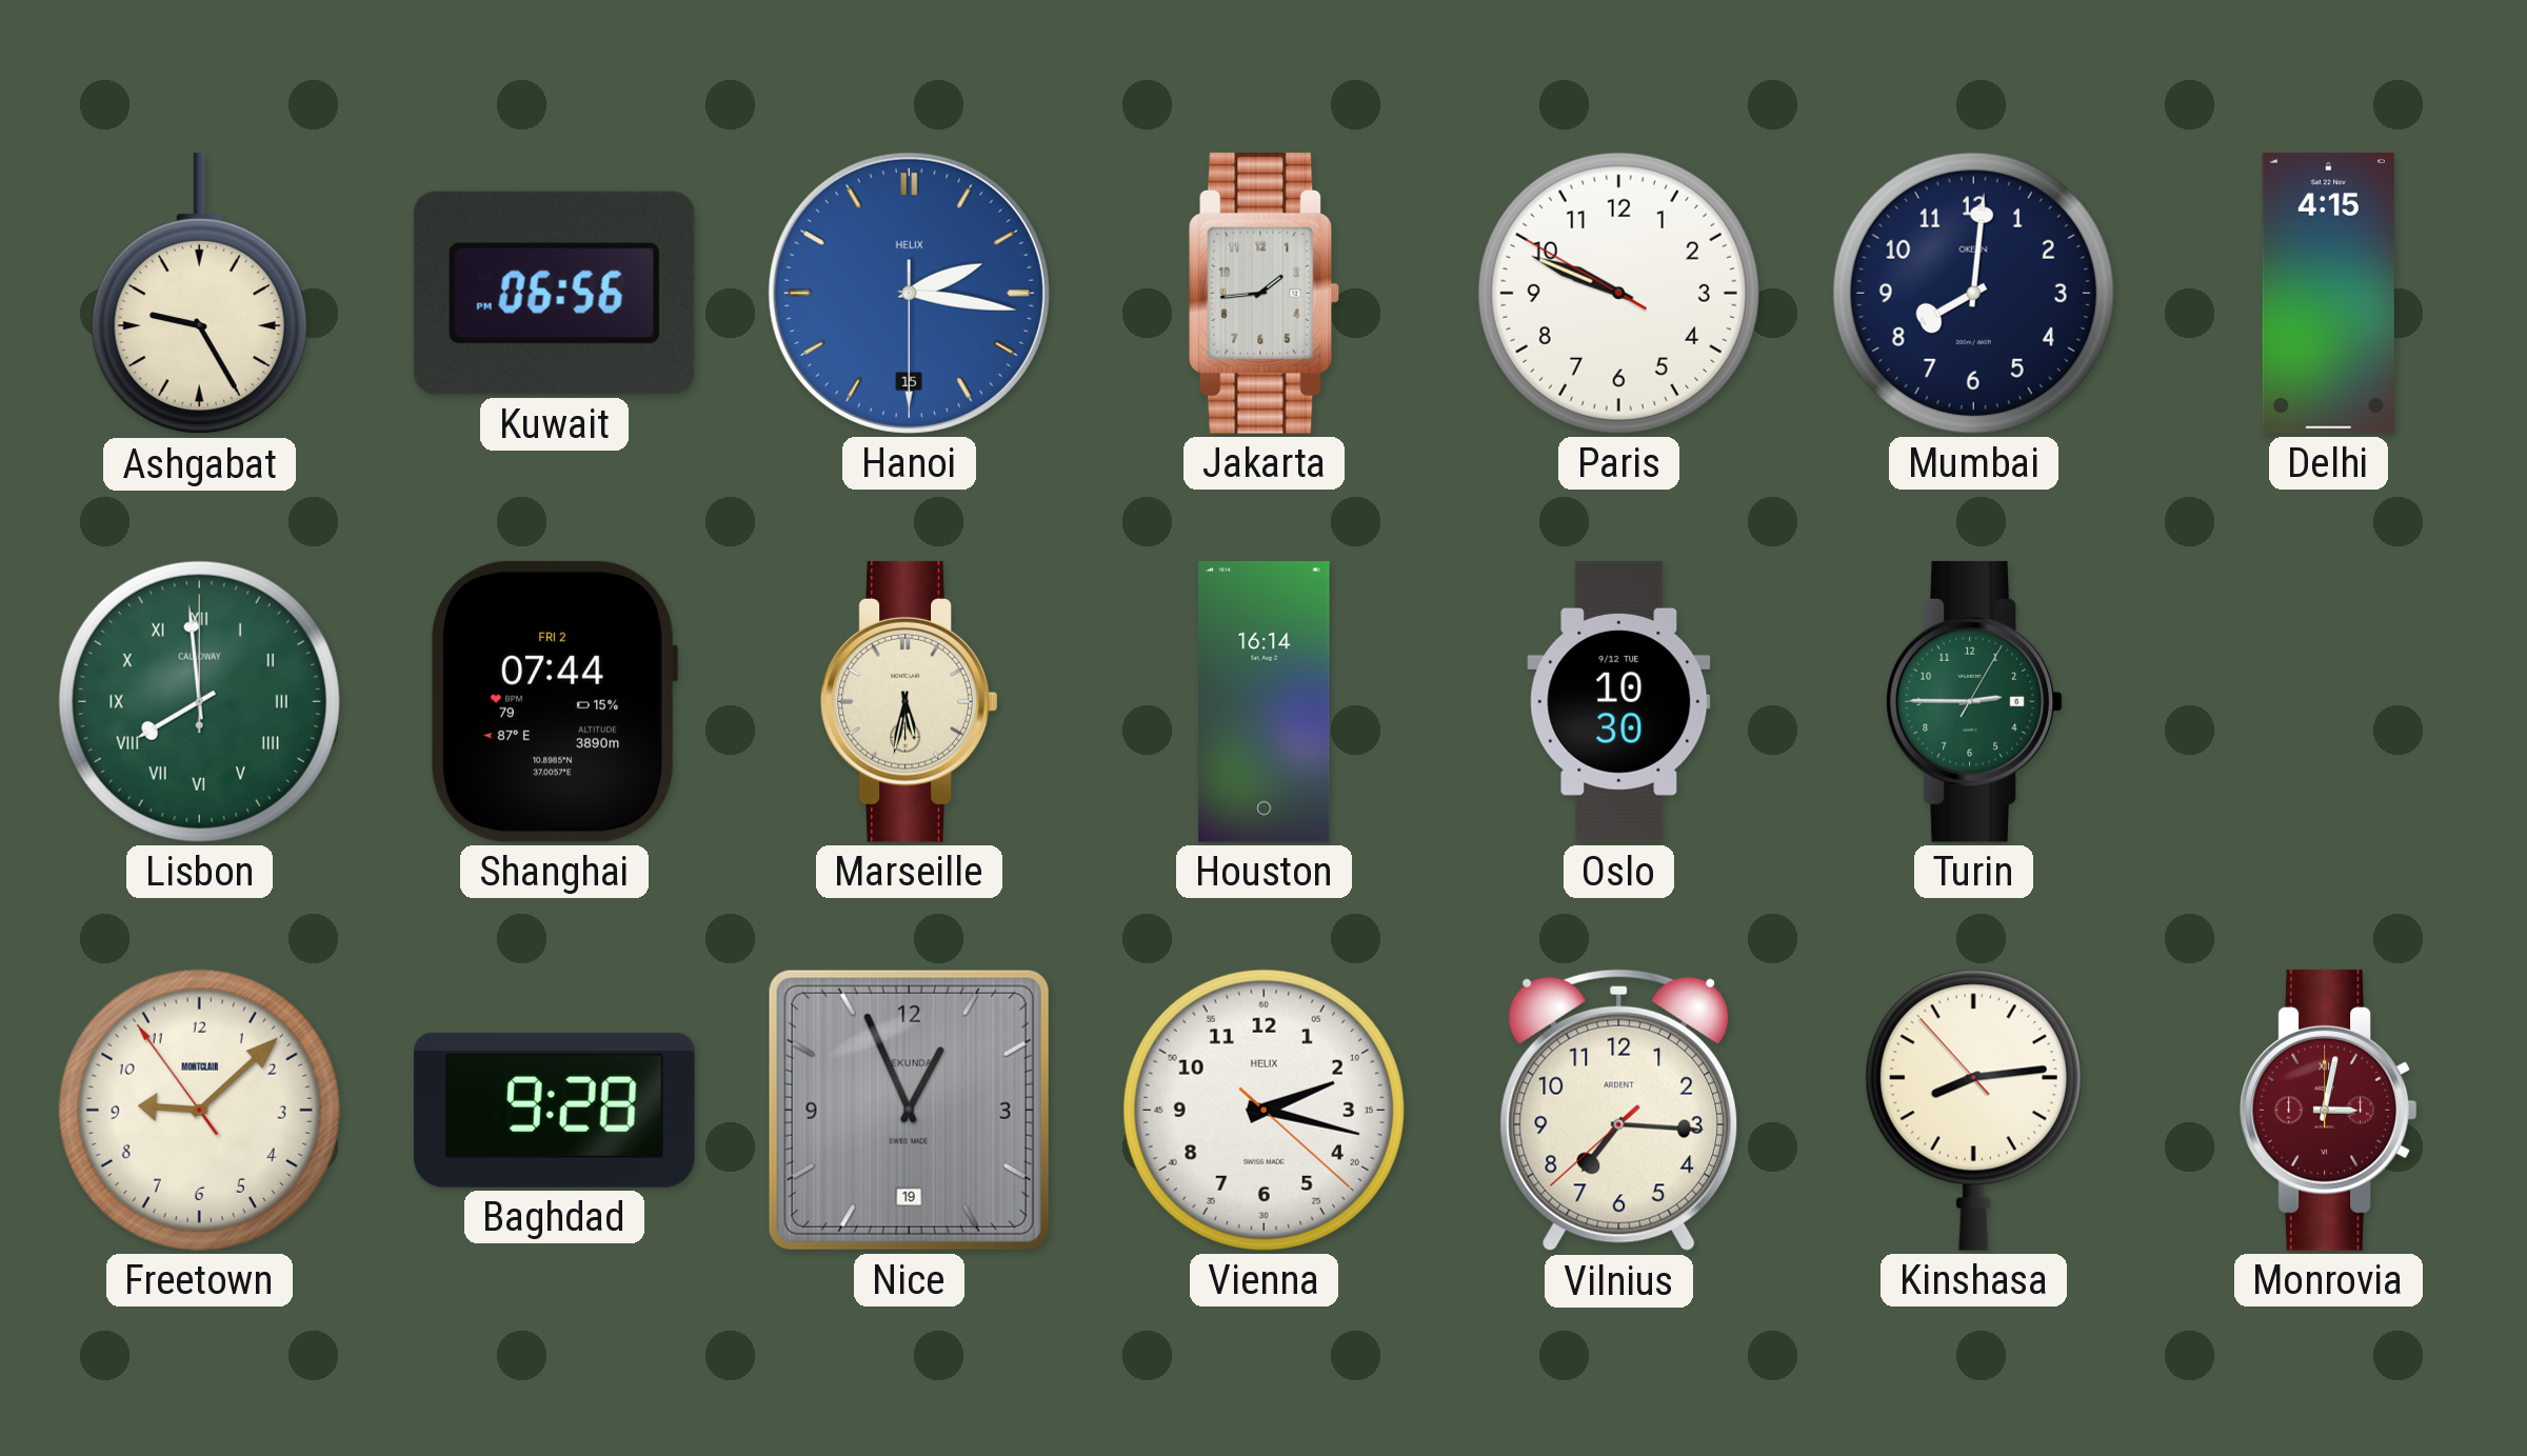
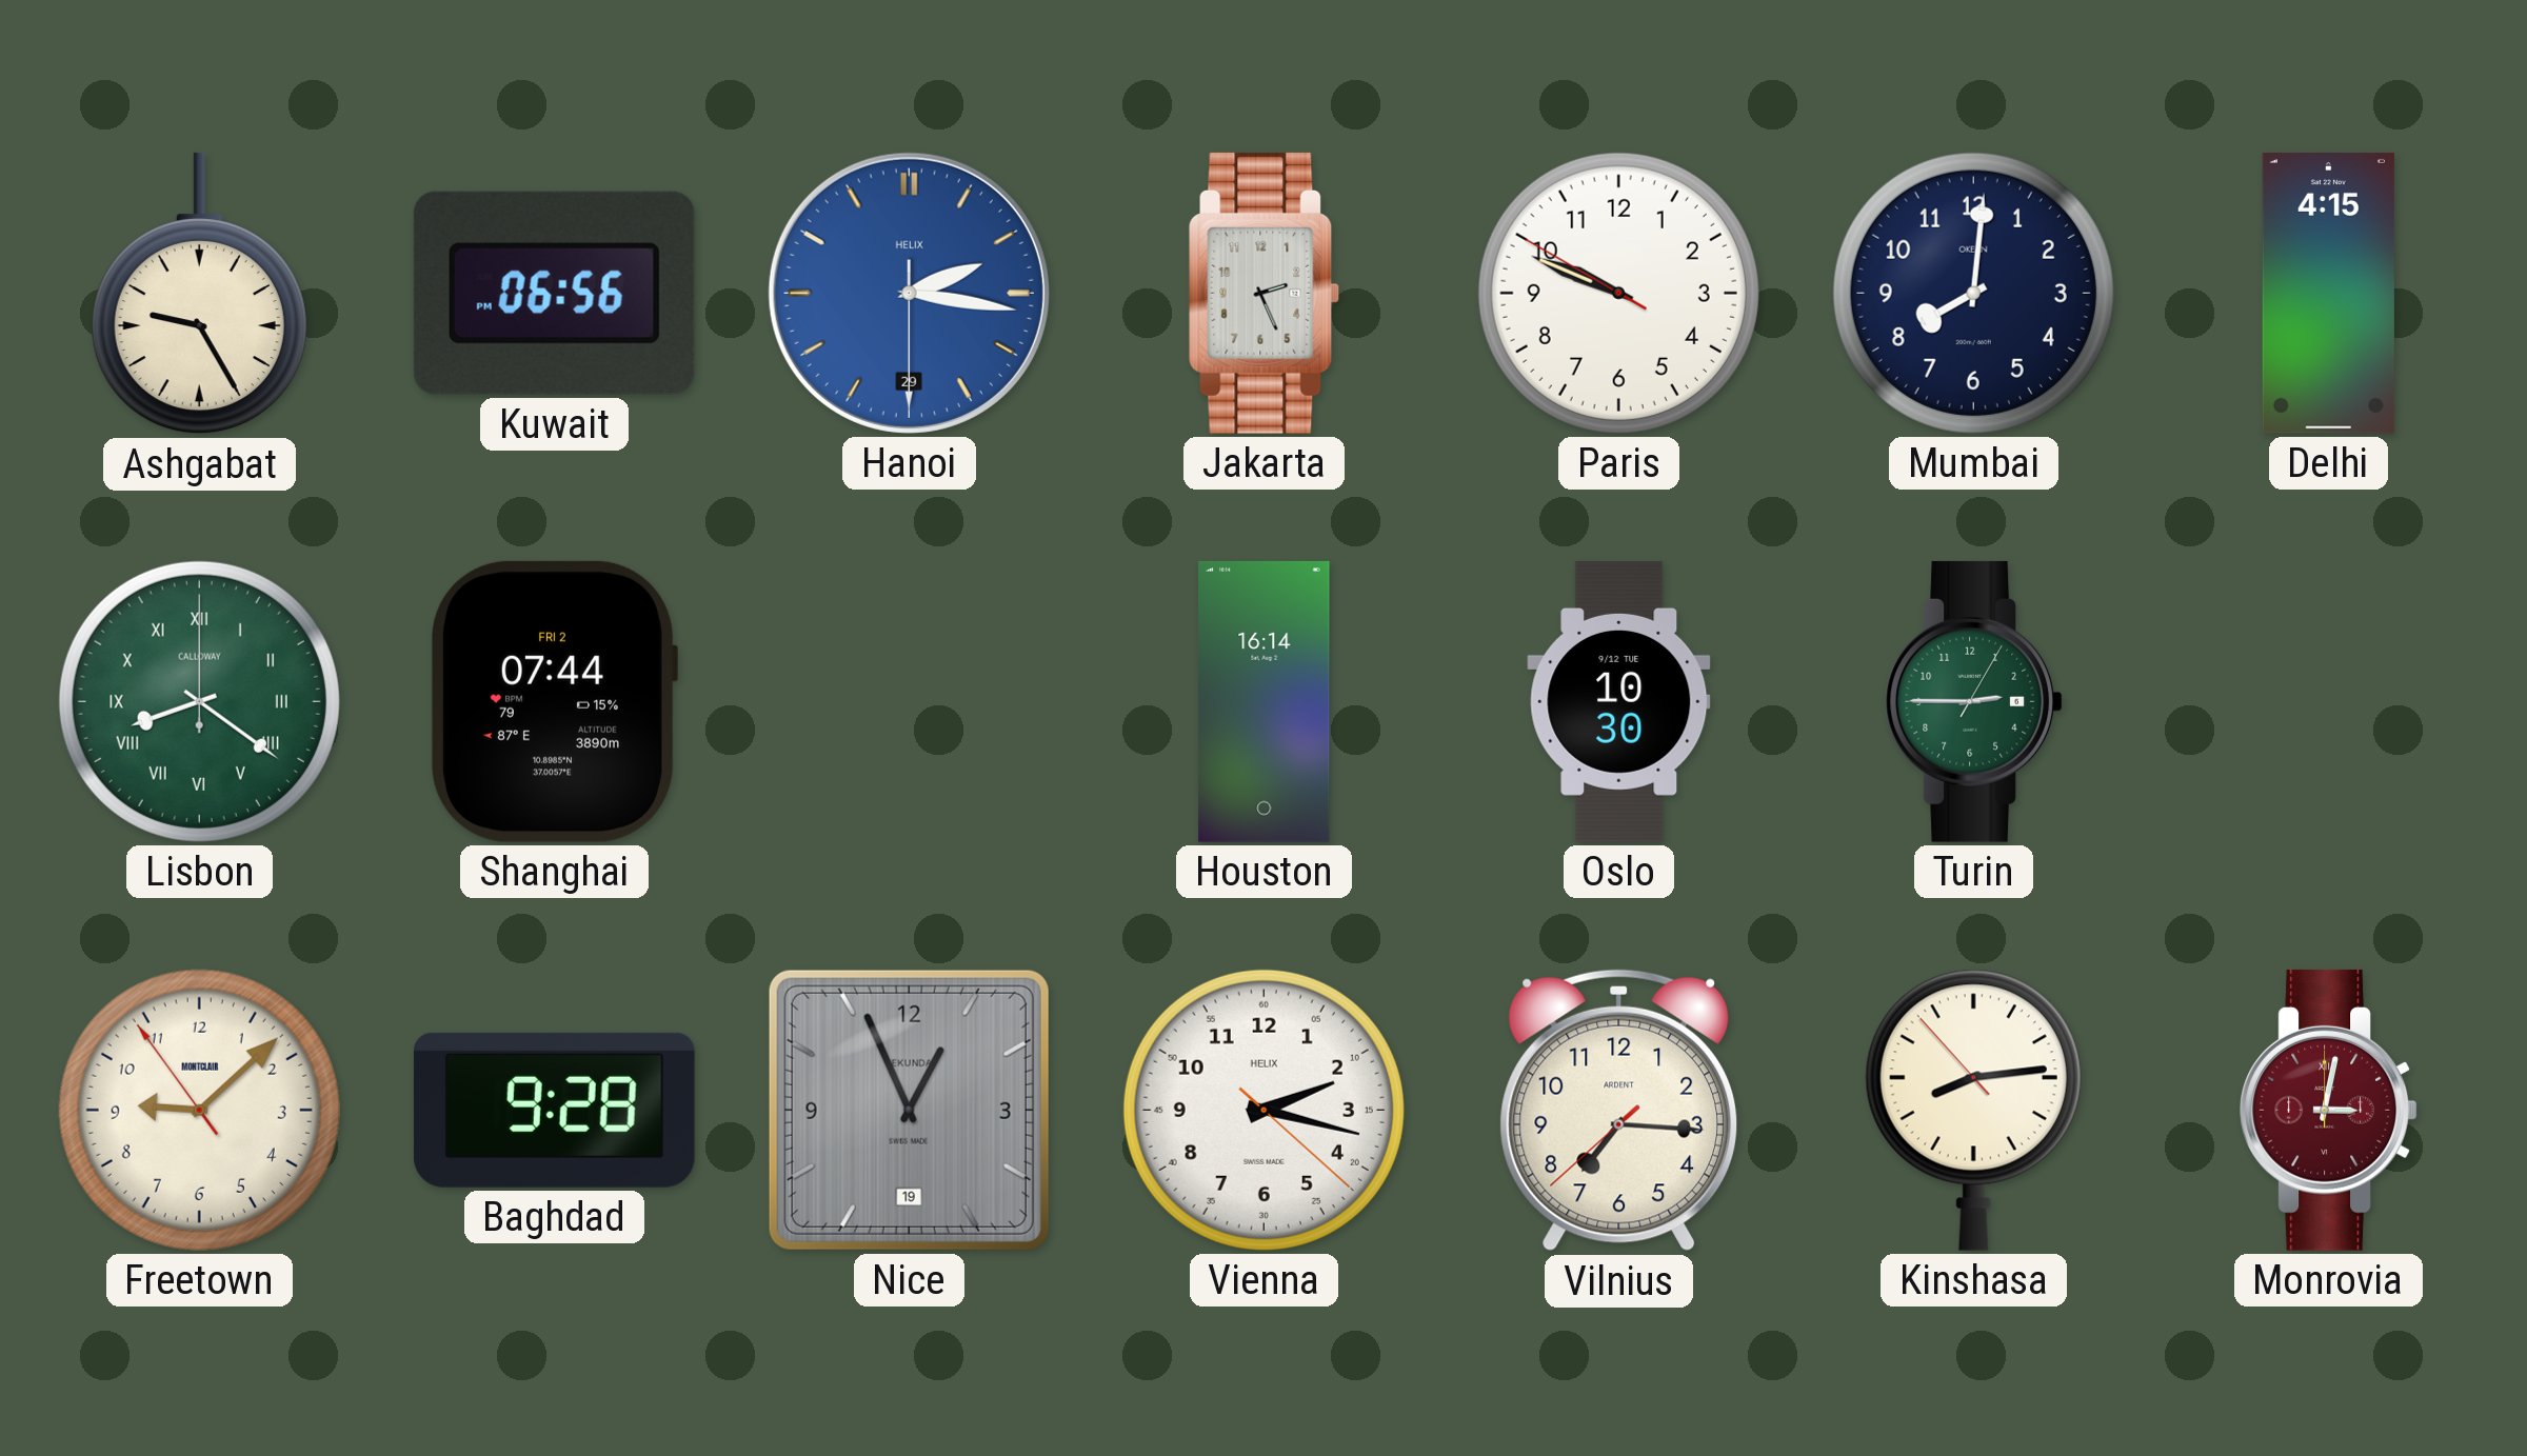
Hanoi date: 15 -> 29
Jakarta: 1:44 -> 2:26
Lisbon: 7:59 -> 8:21
Marseille: 5:32 -> none
